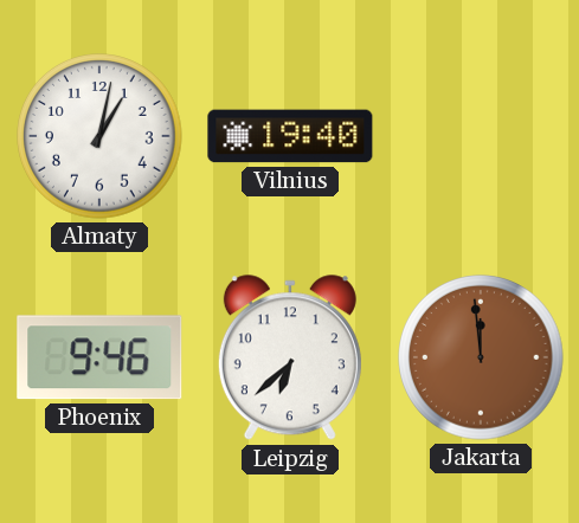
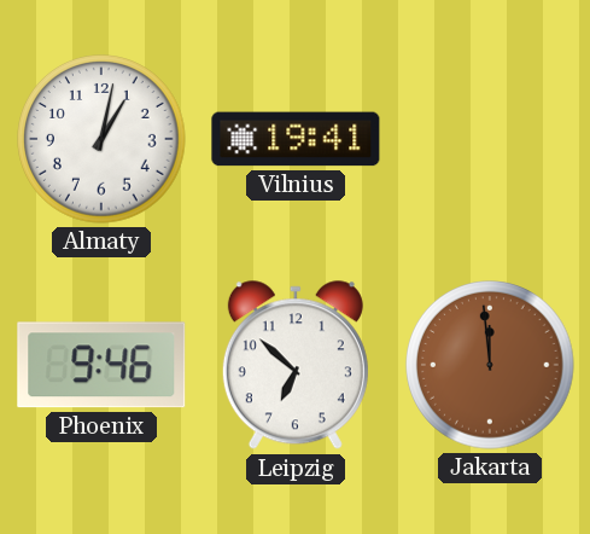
Vilnius: 19:40 -> 19:41
Leipzig: 6:38 -> 6:52
